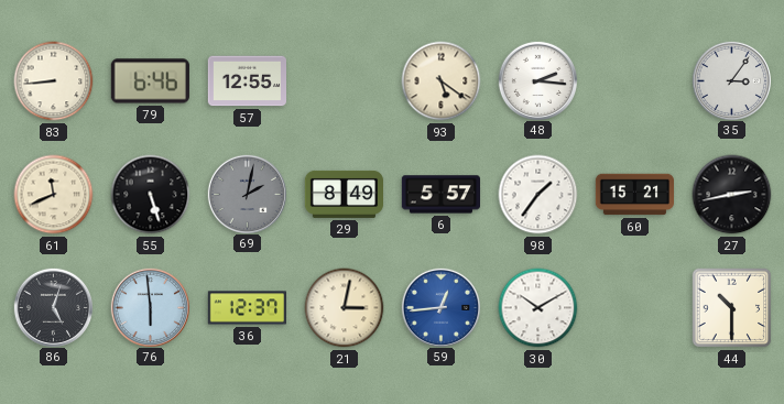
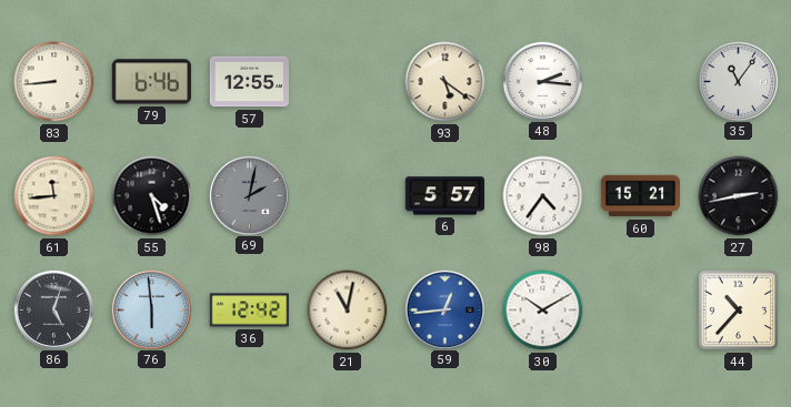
35: 3:06 -> 11:06
61: 11:41 -> 11:44
55: 5:27 -> 4:27
29: 8:49 -> none
98: 1:36 -> 4:36
36: 12:37 -> 12:42
21: 3:02 -> 11:02
44: 10:30 -> 10:37
